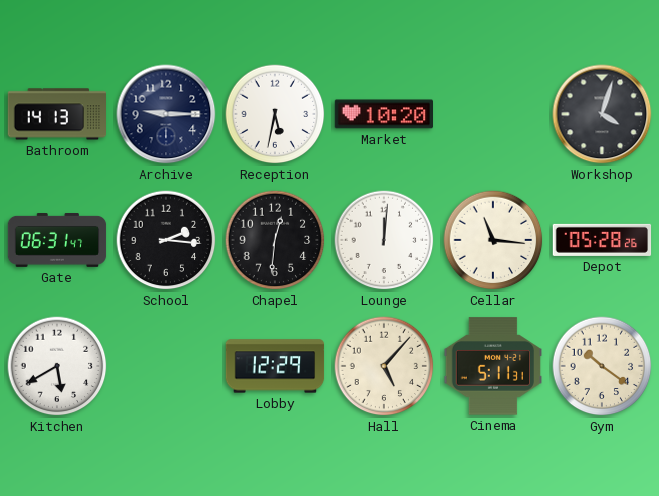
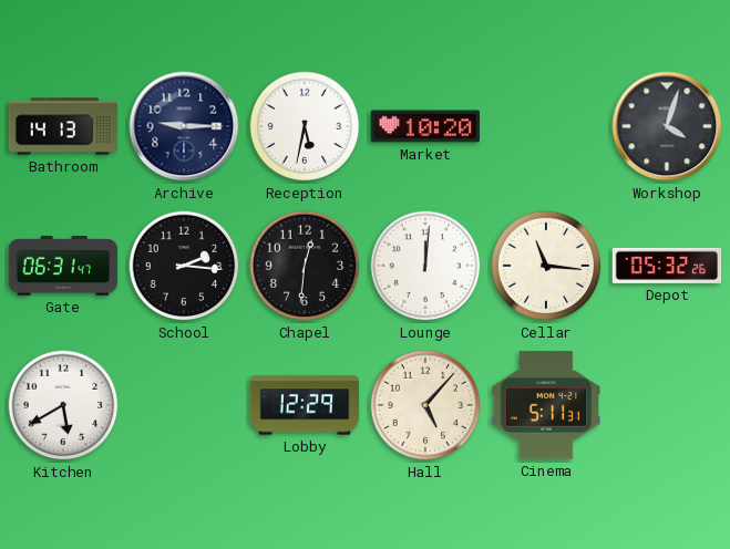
Depot: 05:28 -> 05:32
Gym: 10:21 -> none
